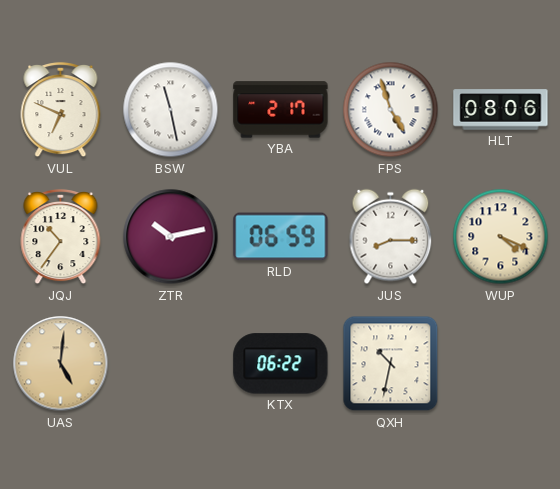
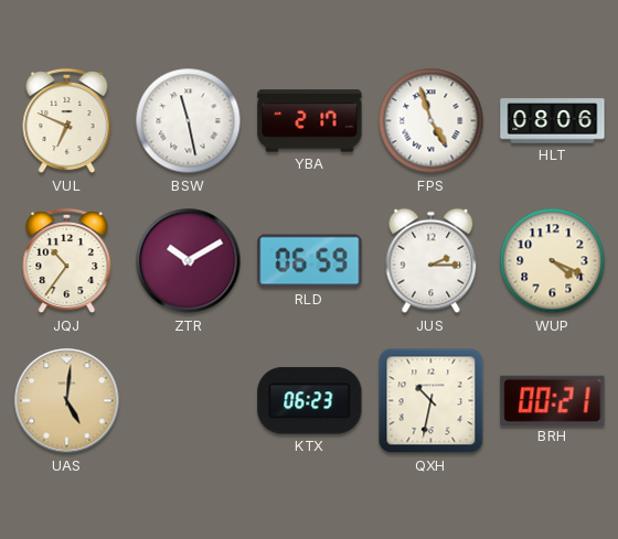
ZTR: 10:13 -> 10:10
JUS: 8:15 -> 2:15
KTX: 06:22 -> 06:23
BRH: none -> 00:21
